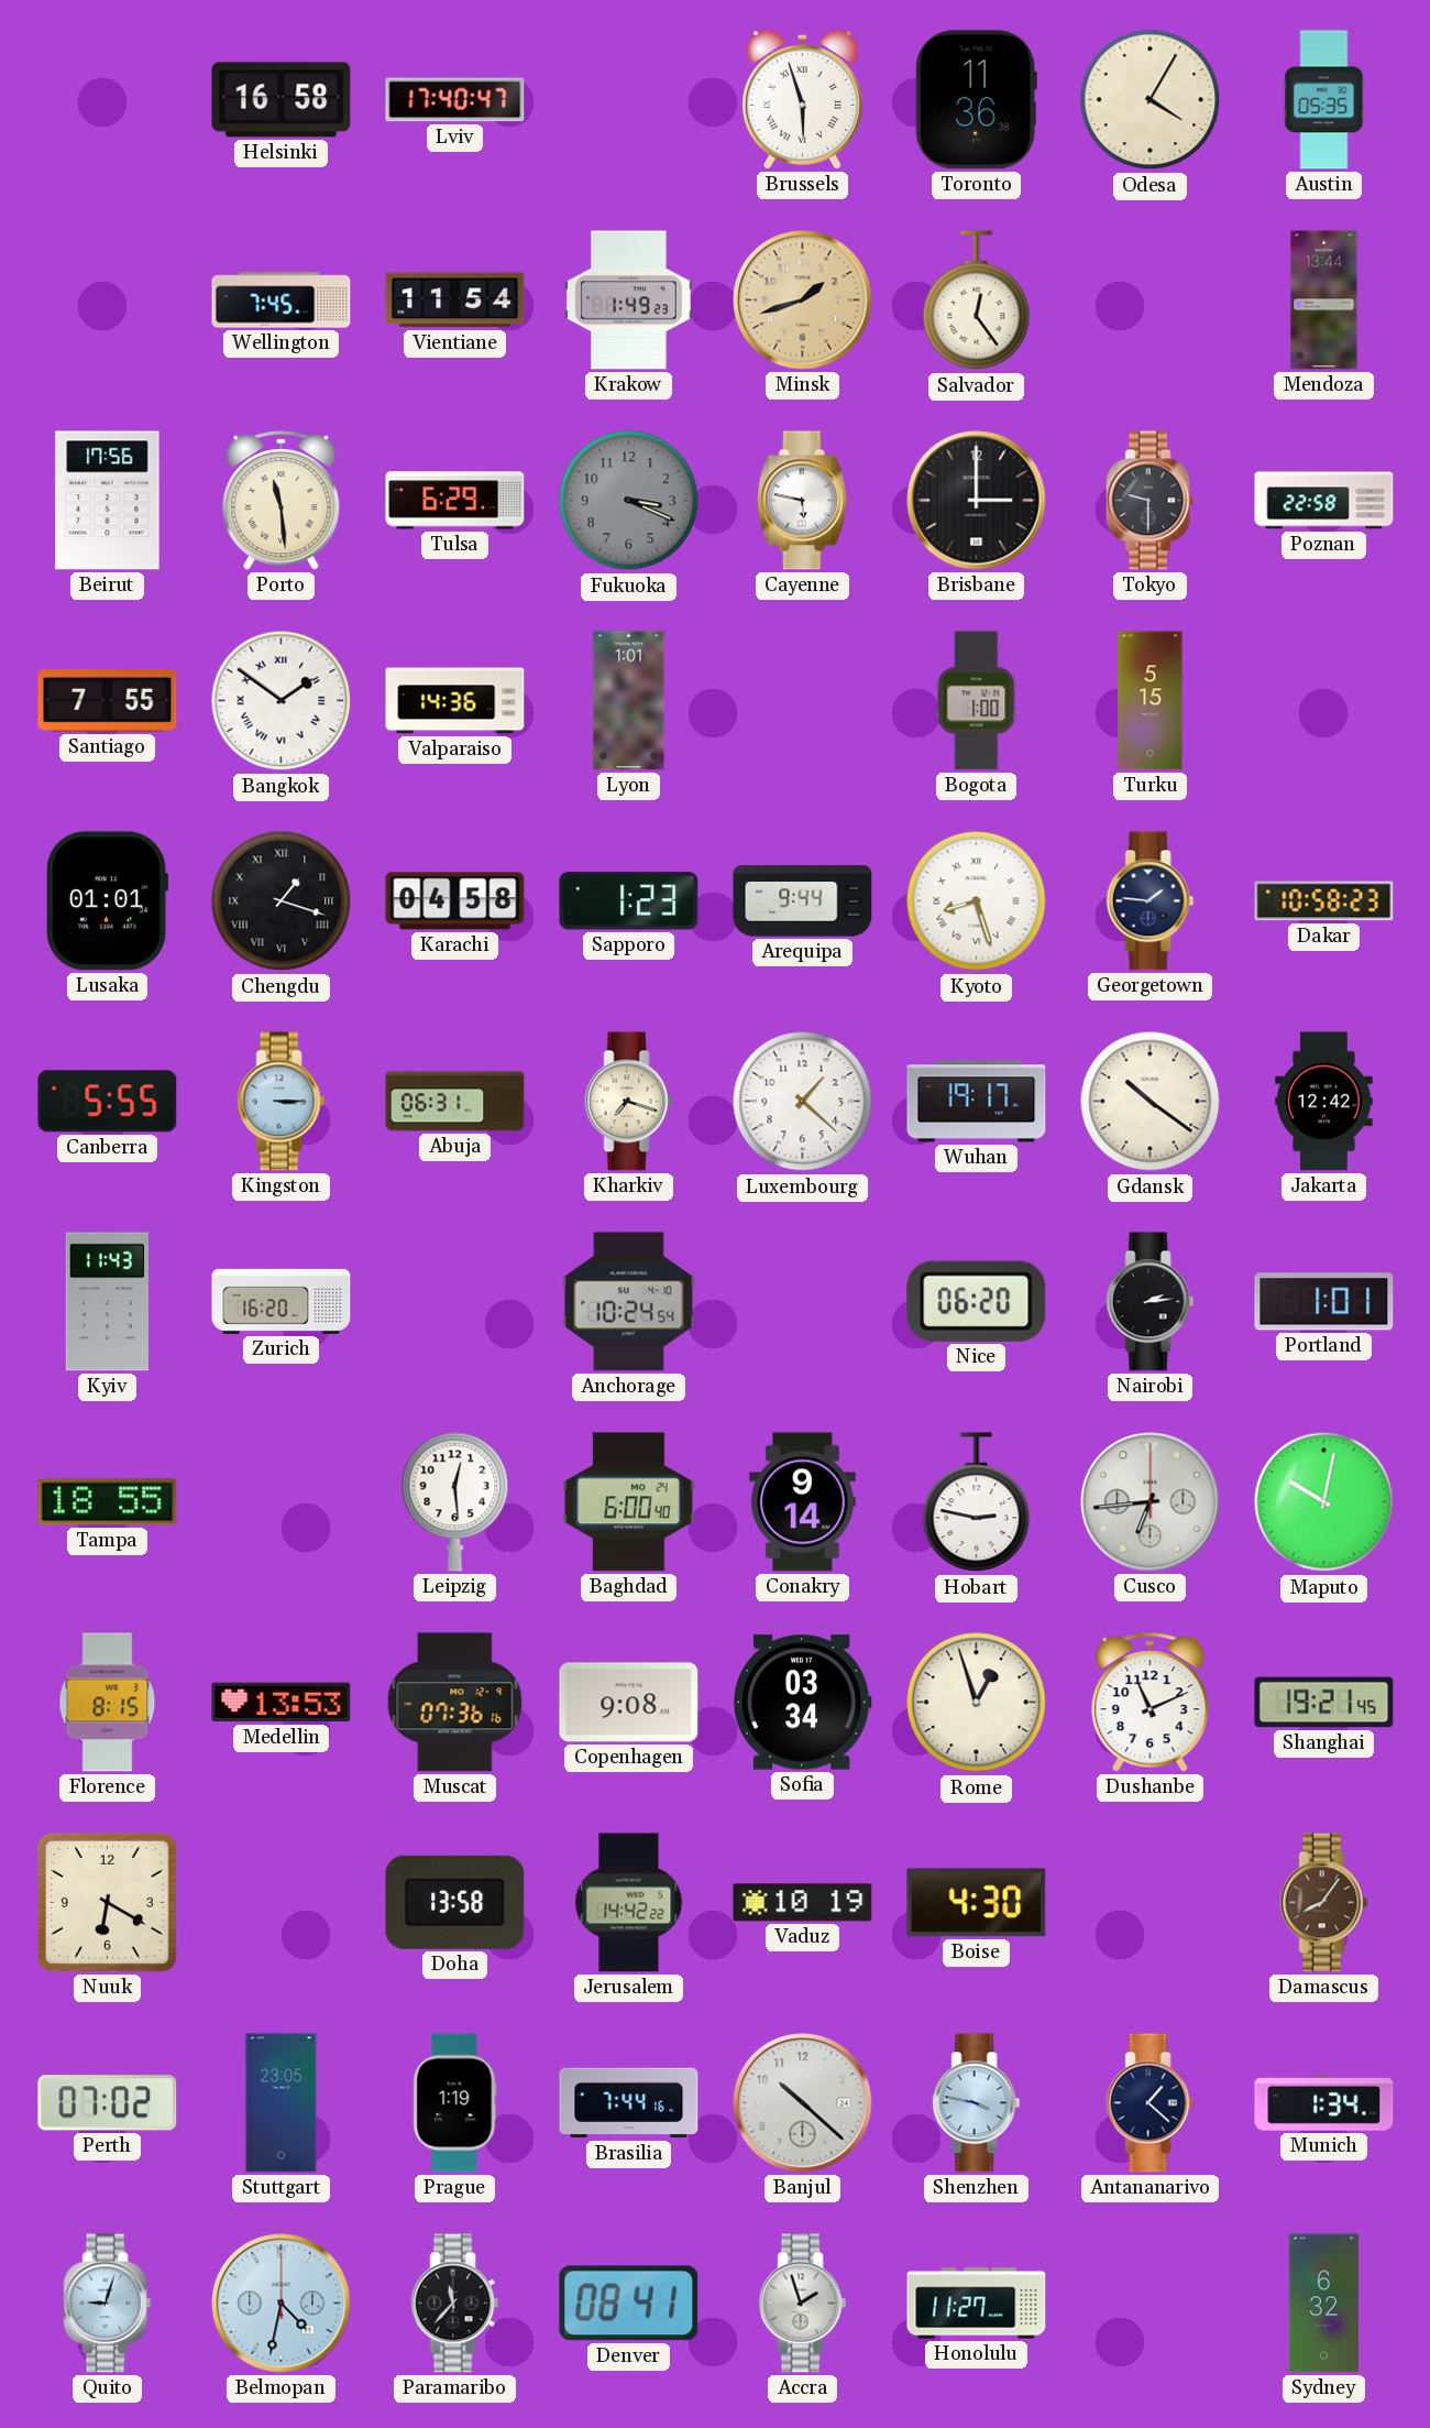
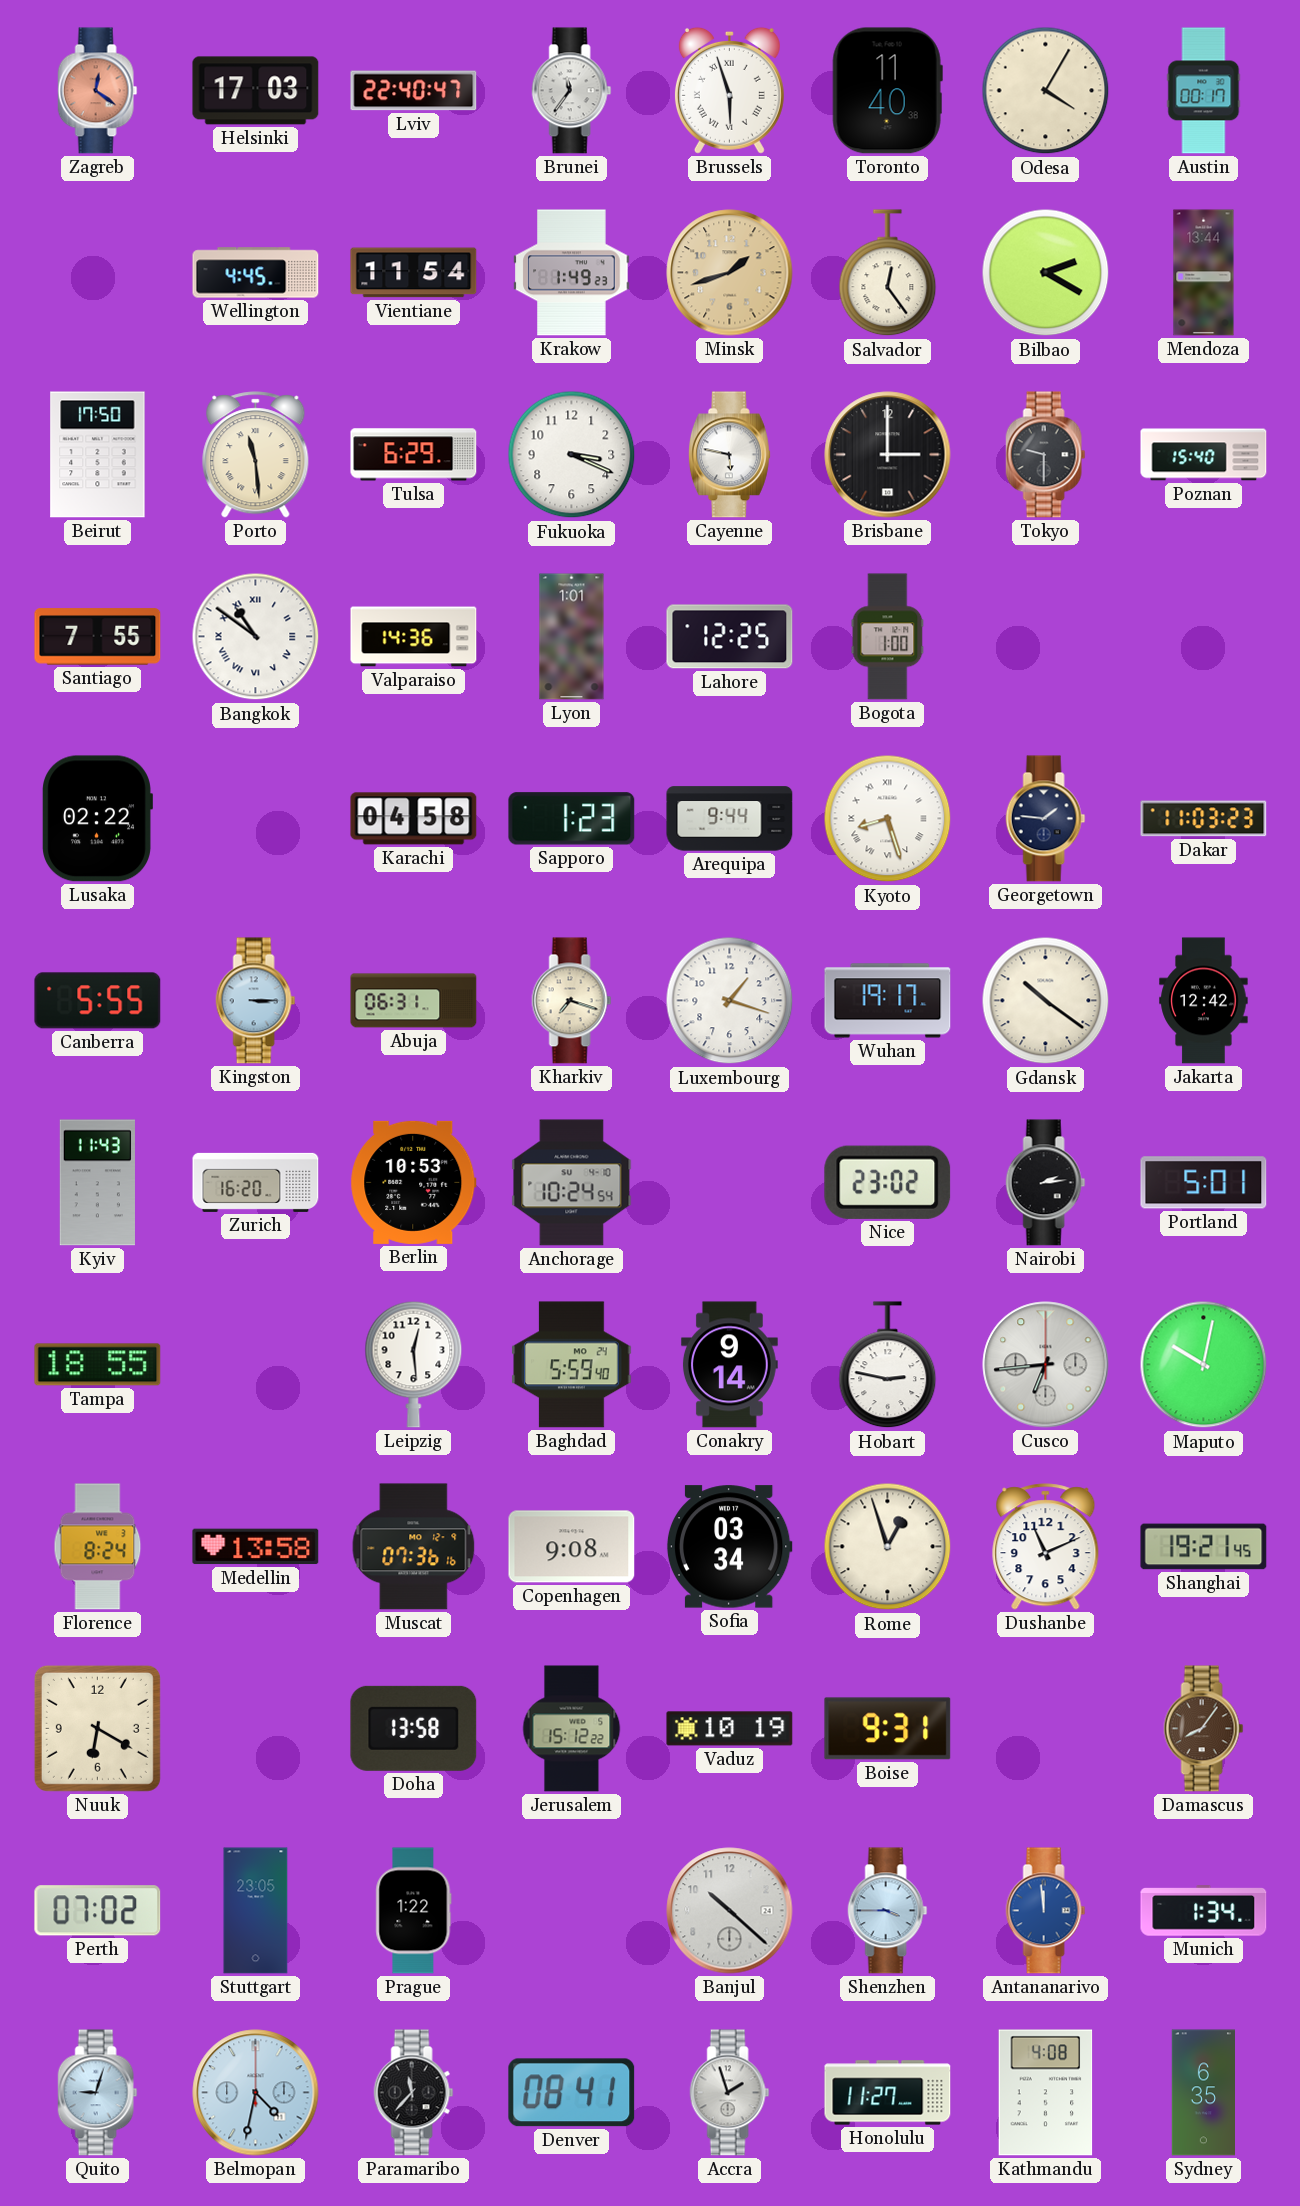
Zagreb: none -> 12:21
Helsinki: 16:58 -> 17:03
Lviv: 17:40 -> 22:40
Brunei: none -> 11:36
Toronto: 11:36 -> 11:40
Austin: 05:35 -> 00:17
Wellington: 7:45 -> 4:45
Bilbao: none -> 2:20
Beirut: 17:56 -> 17:50
Fukuoka dial: grey -> white
Poznan: 22:58 -> 15:40
Bangkok: 1:51 -> 10:51
Lahore: none -> 12:25
Turku: 5:15 -> none
Lusaka: 01:01 -> 02:22
Chengdu: 1:18 -> none
Dakar: 10:58 -> 11:03
Luxembourg: 1:22 -> 1:18
Berlin: none -> 10:53
Nice: 06:20 -> 23:02
Portland: 1:01 -> 5:01
Baghdad: 6:00 -> 5:59
Florence: 8:15 -> 8:24
Medellin: 13:53 -> 13:58
Jerusalem: 14:42 -> 15:12
Boise: 4:30 -> 9:31
Prague: 1:19 -> 1:22
Brasilia: 7:44 -> none
Shenzhen: 3:47 -> 3:45
Antananarivo: 1:22 -> 11:59
Antananarivo dial: navy -> blue
Kathmandu: none -> 4:08
Sydney: 6:32 -> 6:35
